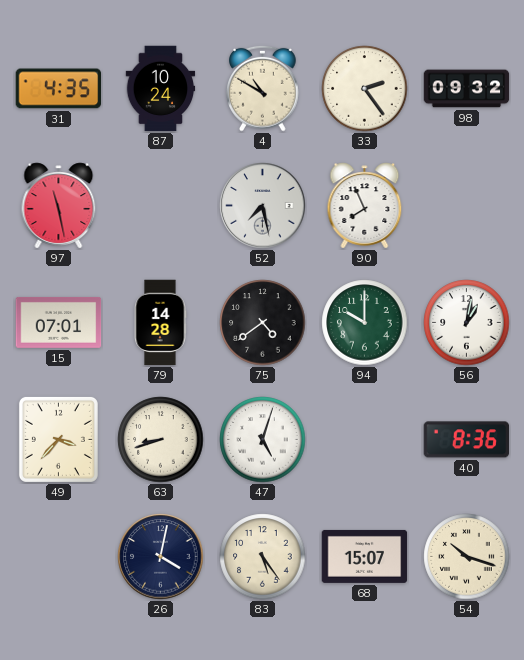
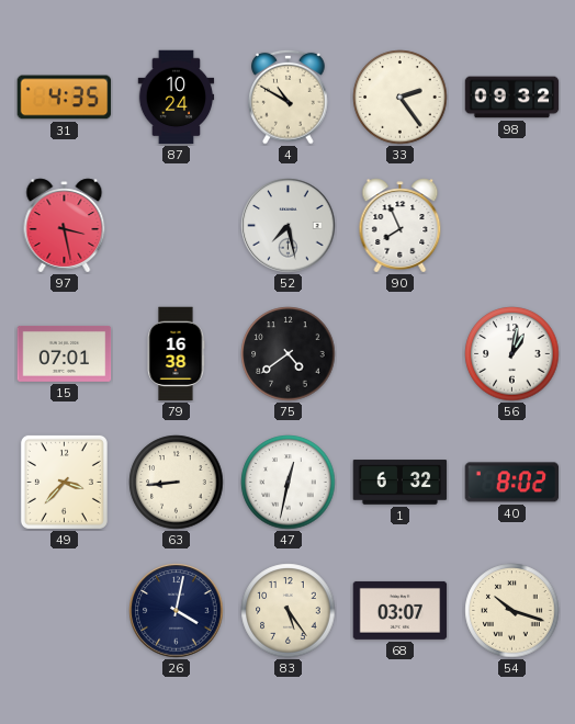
97: 11:28 -> 3:28
79: 14:28 -> 16:38
94: 10:00 -> none
63: 8:42 -> 8:44
47: 5:03 -> 12:32
1: none -> 6:32
40: 8:36 -> 8:02
68: 15:07 -> 03:07
